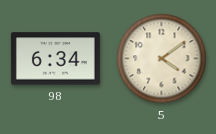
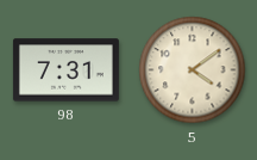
98: 6:34 -> 7:31
